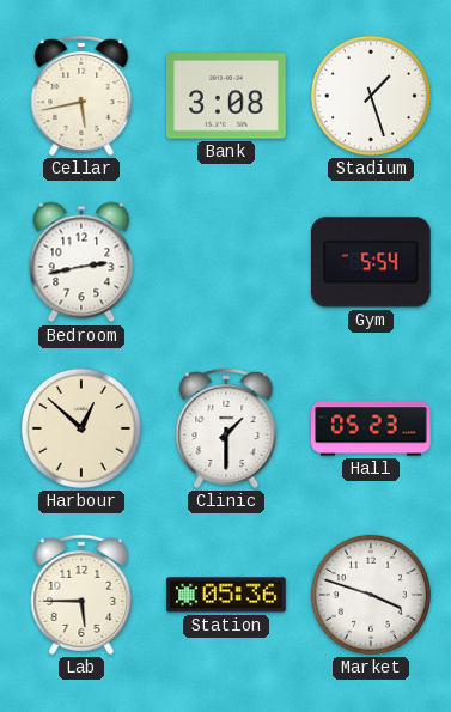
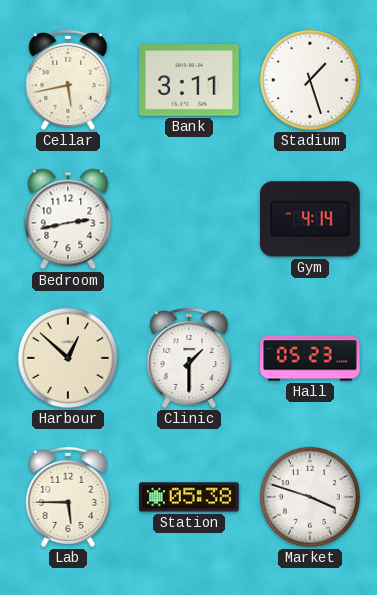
Bank: 3:08 -> 3:11
Gym: 5:54 -> 4:14
Station: 05:36 -> 05:38
